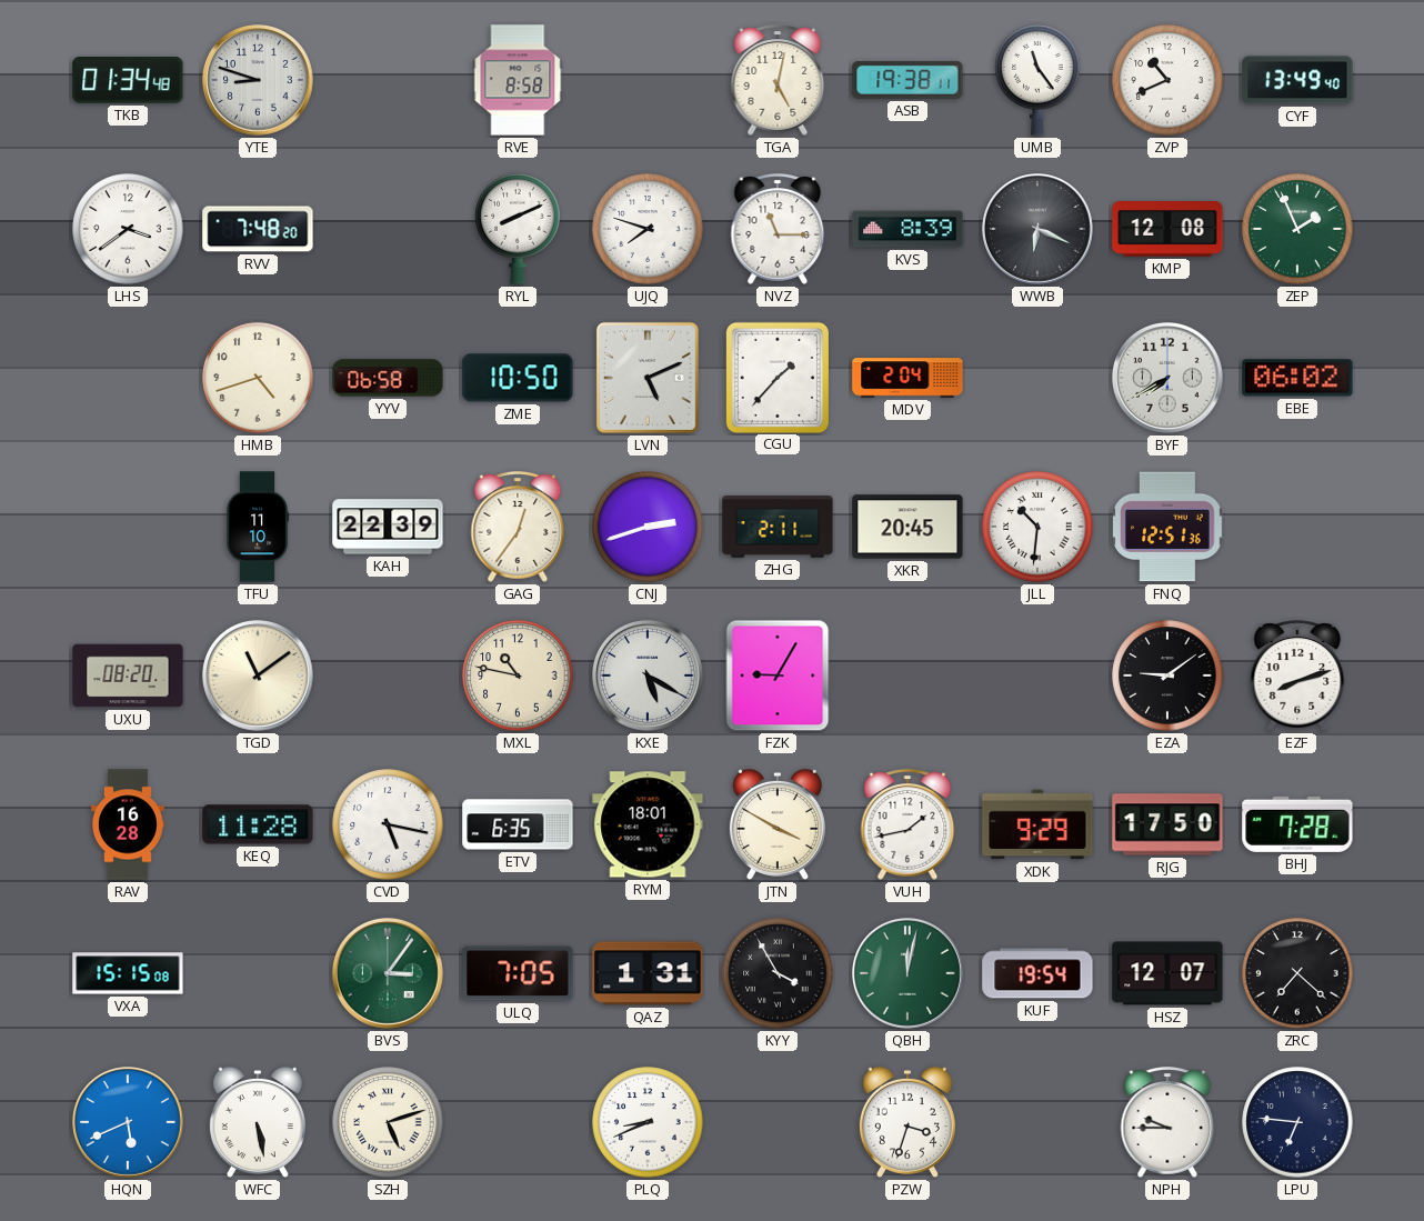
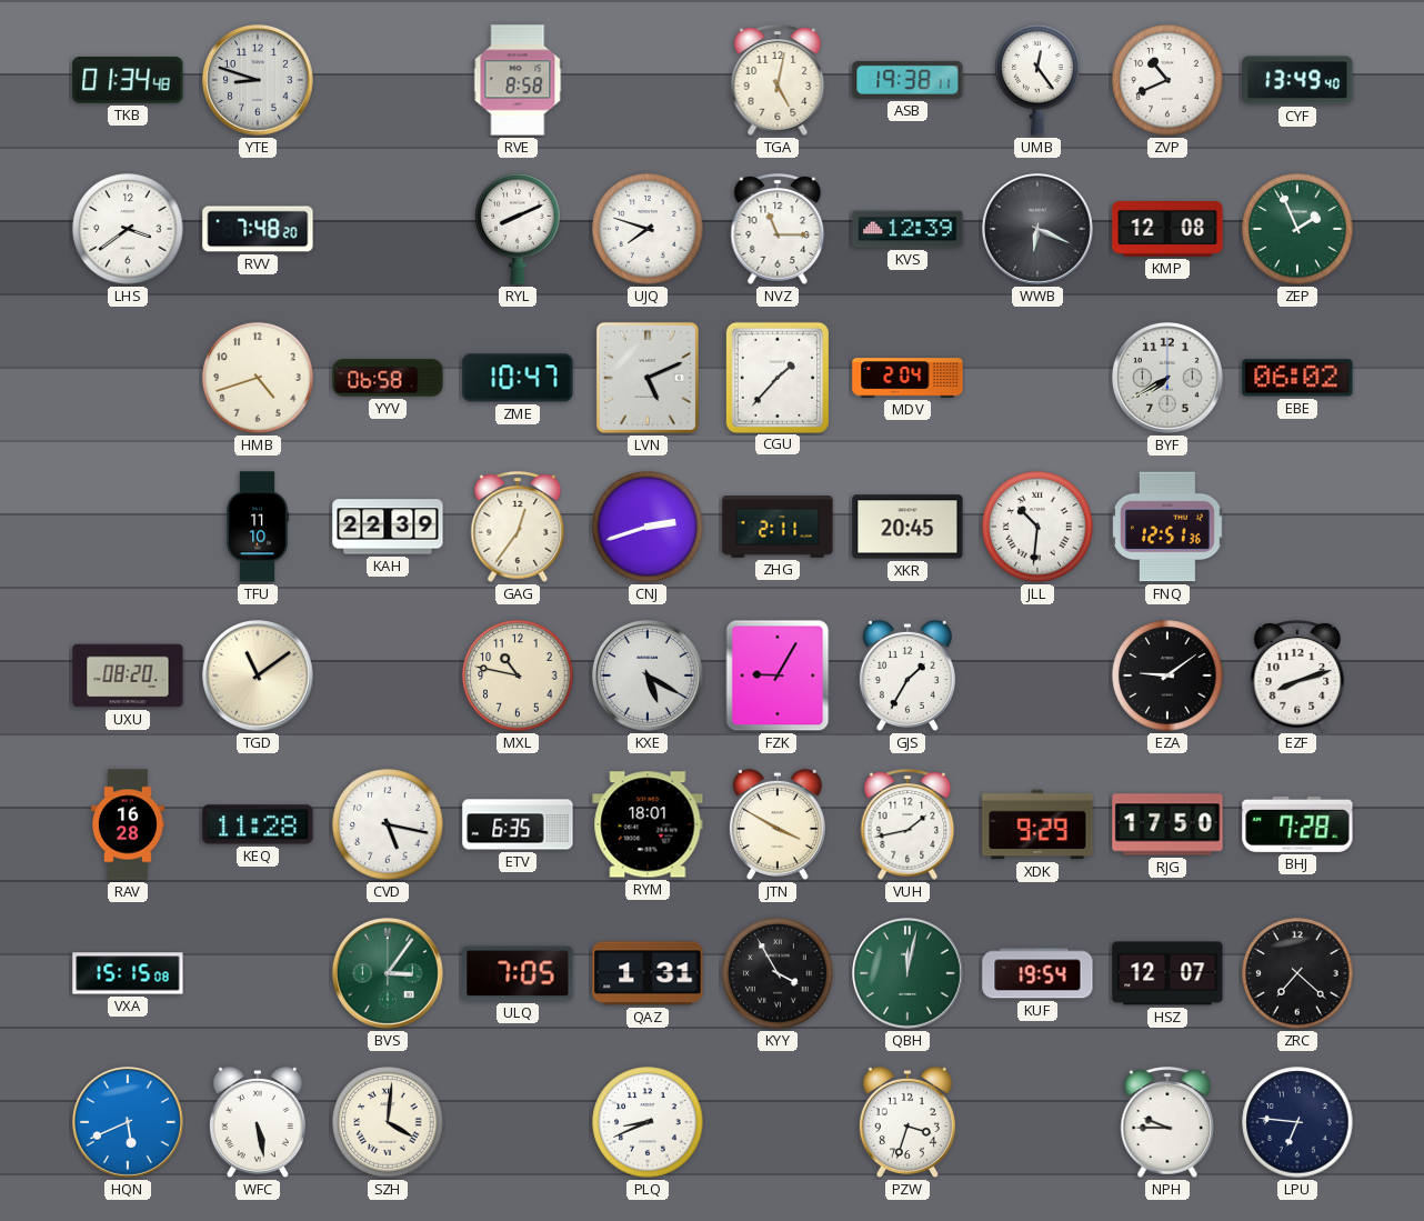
UMB: 11:24 -> 12:24
KVS: 8:39 -> 12:39
ZME: 10:50 -> 10:47
GJS: none -> 1:35
SZH: 5:12 -> 4:01
